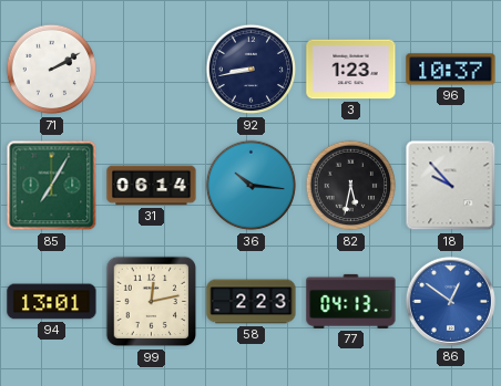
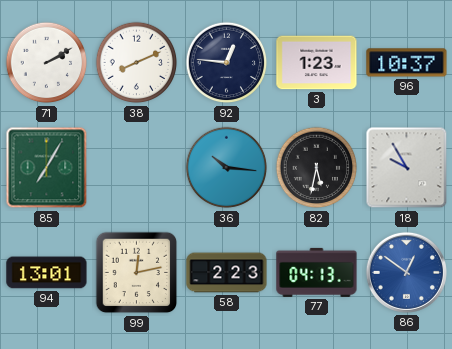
38: none -> 8:11
92: 8:43 -> 12:46
31: 06:14 -> none
18: 9:53 -> 9:55
